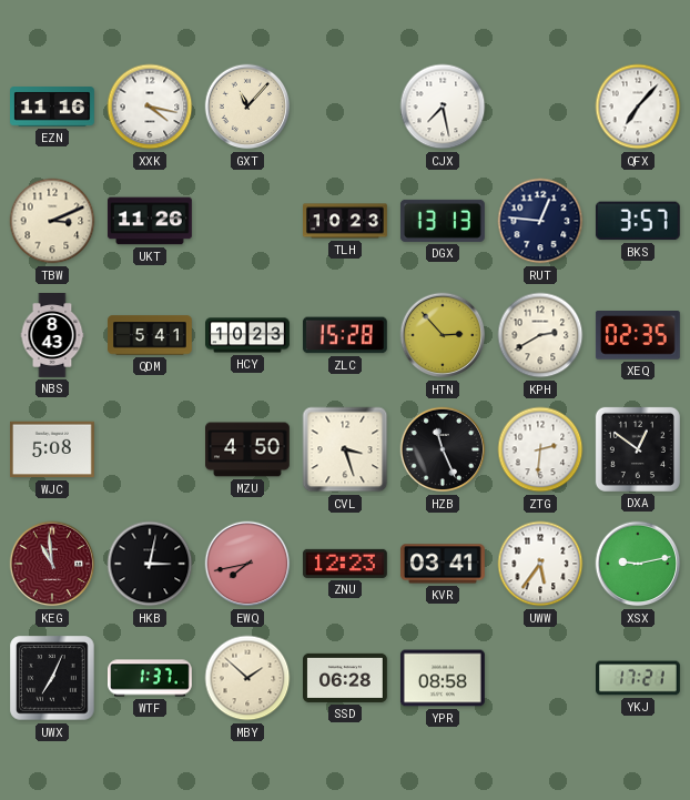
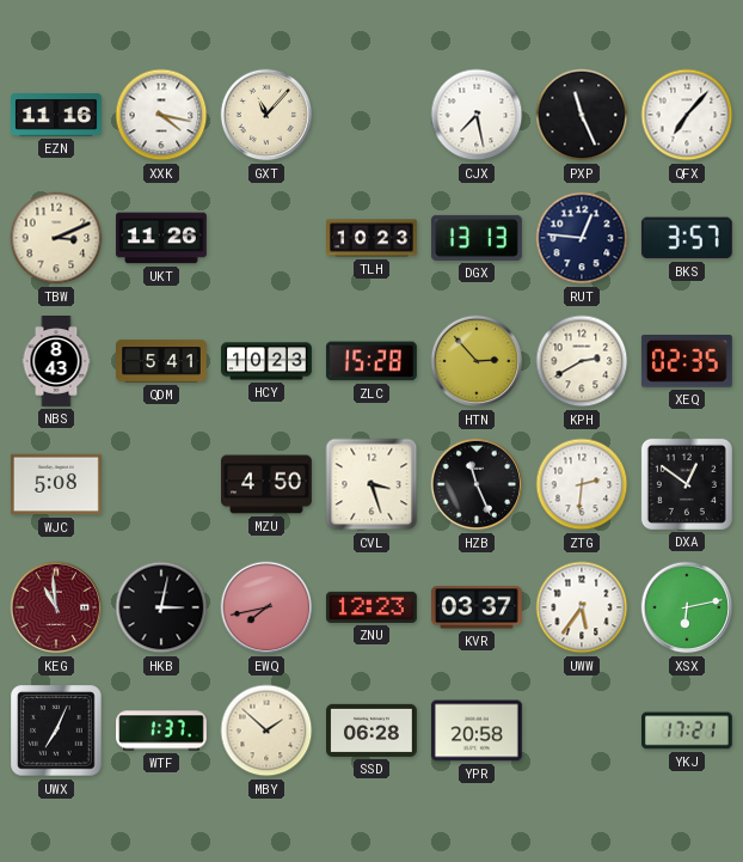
PXP: none -> 11:26
KVR: 03:41 -> 03:37
XSX: 9:13 -> 6:13
YPR: 08:58 -> 20:58
